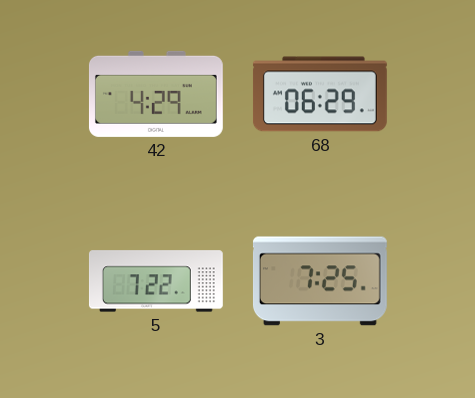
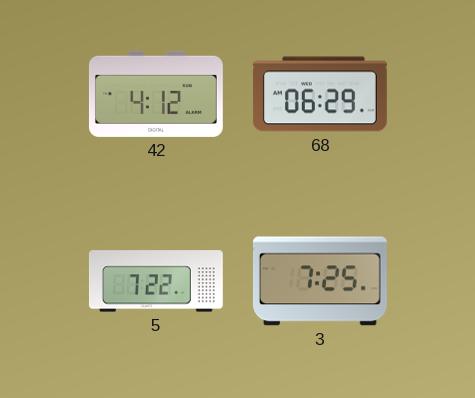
42: 4:29 -> 4:12
